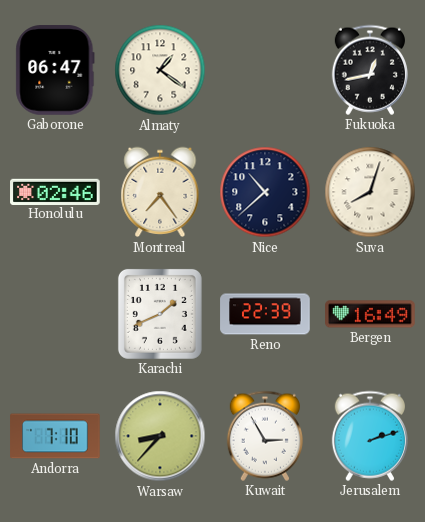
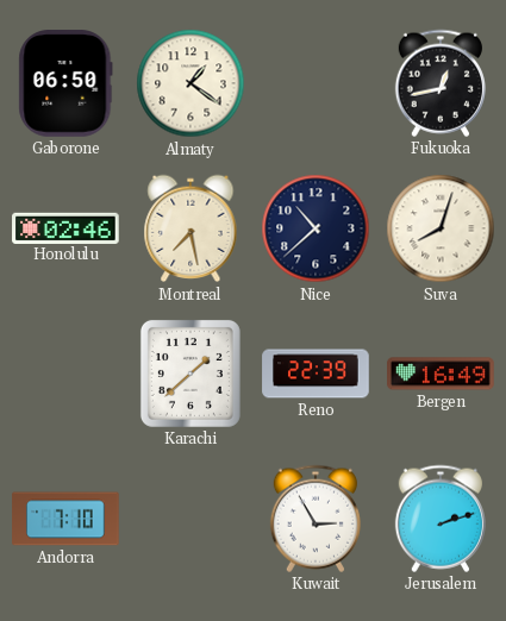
Gaborone: 06:47 -> 06:50
Montreal: 7:24 -> 7:28
Karachi: 1:41 -> 1:38
Warsaw: 8:37 -> none
